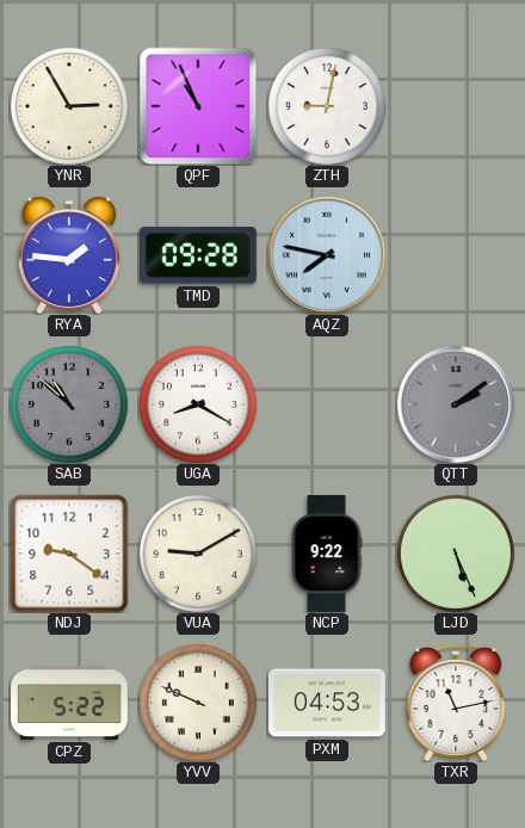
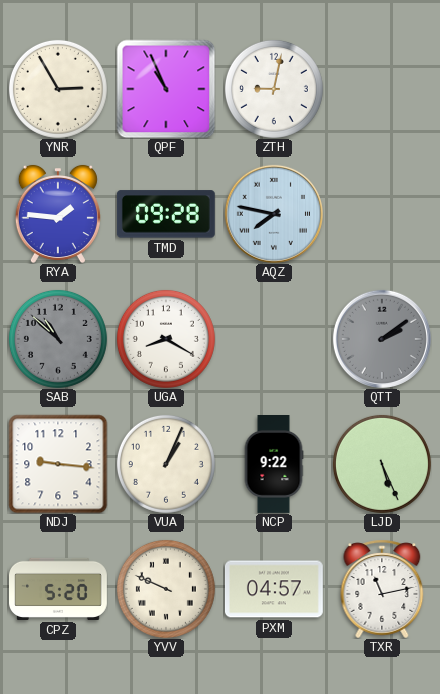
NDJ: 9:21 -> 9:16
VUA: 9:10 -> 1:04
CPZ: 5:22 -> 5:20
PXM: 04:53 -> 04:57
